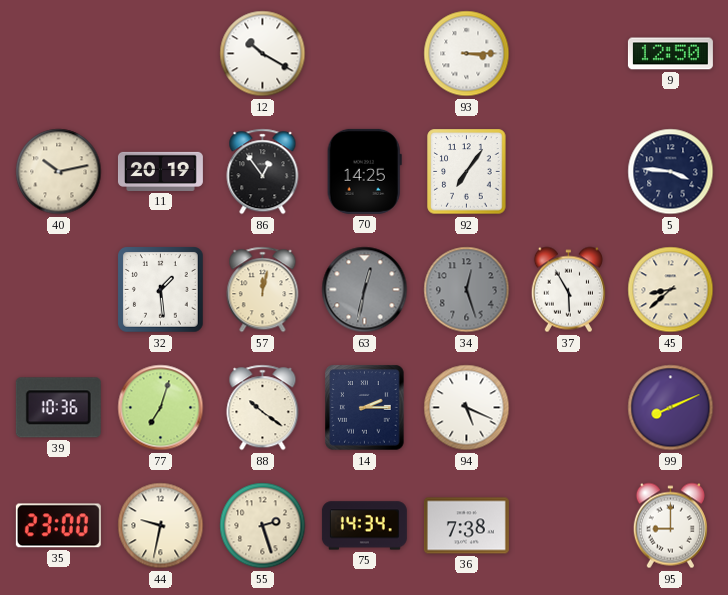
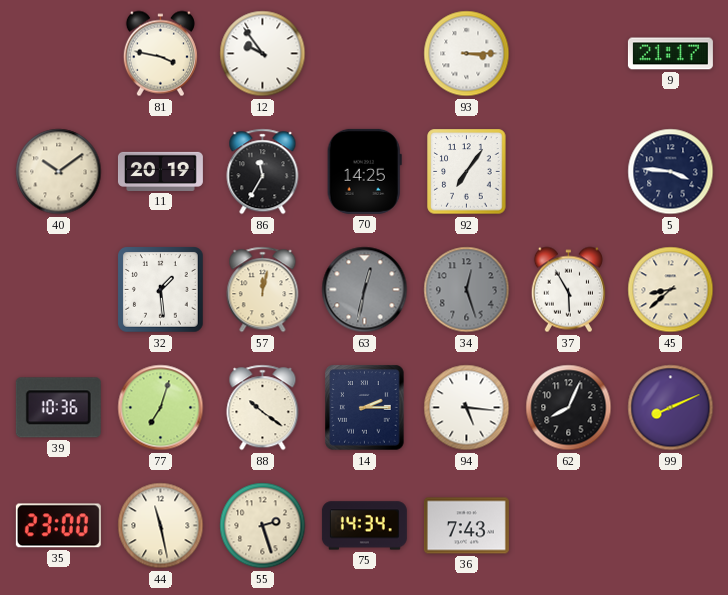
81: none -> 3:47
12: 10:20 -> 9:54
9: 12:50 -> 21:17
40: 10:13 -> 10:09
86: 12:54 -> 11:35
94: 5:19 -> 5:16
62: none -> 8:04
44: 9:32 -> 11:28
36: 7:38 -> 7:43
95: 9:00 -> none
